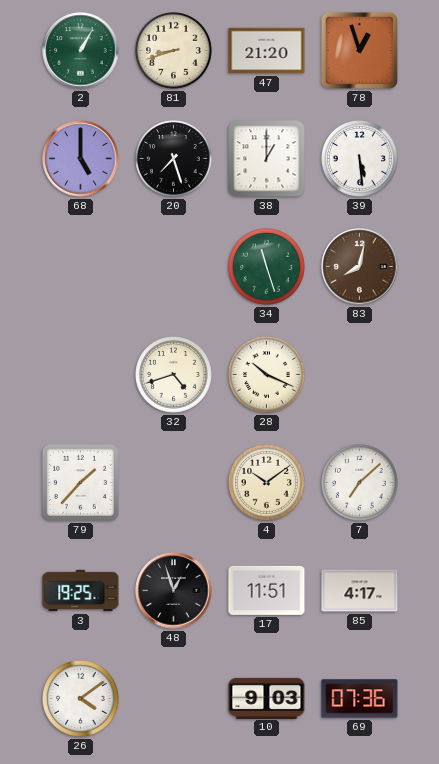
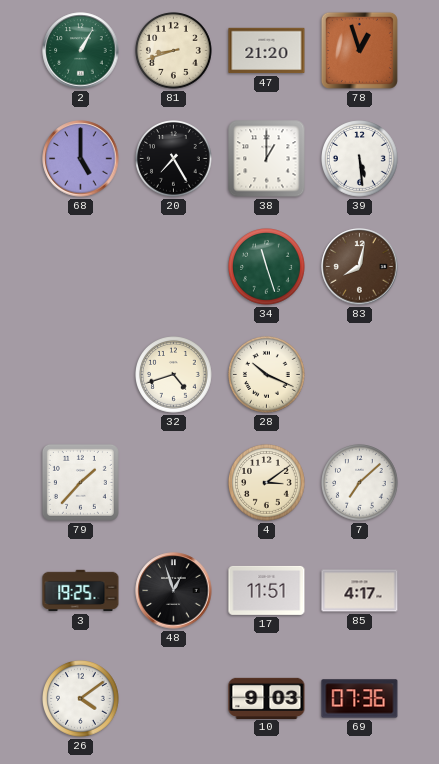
20: 7:27 -> 7:25
4: 10:09 -> 3:09
